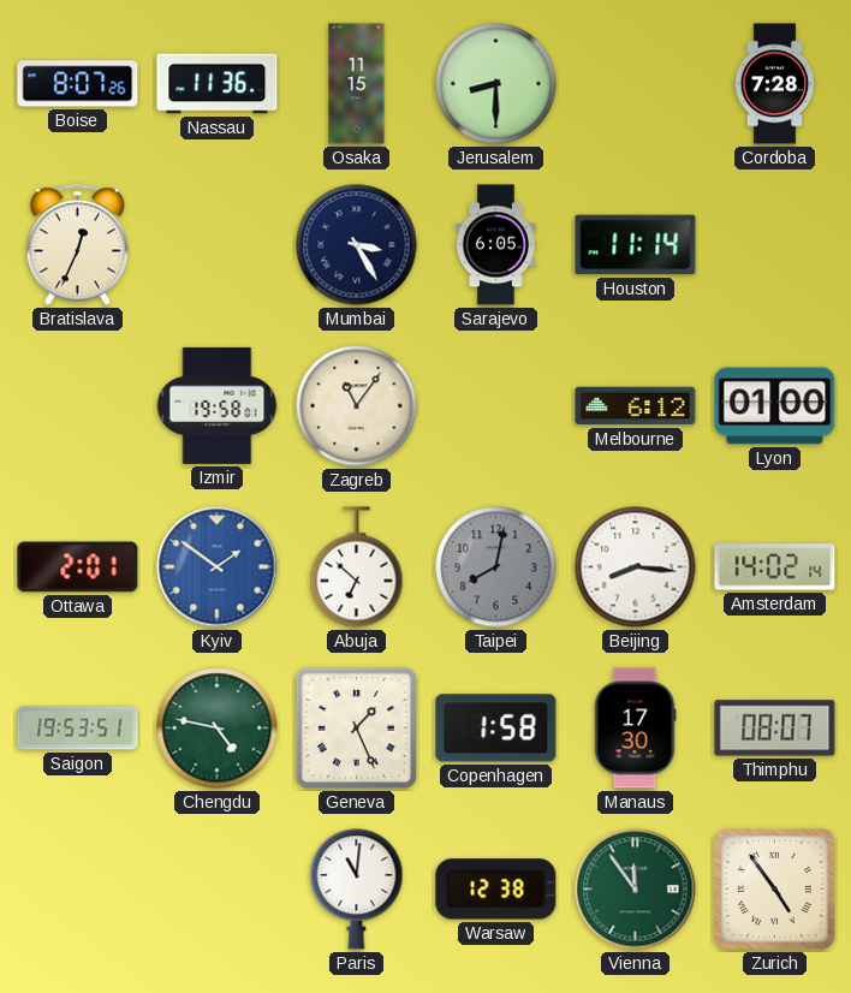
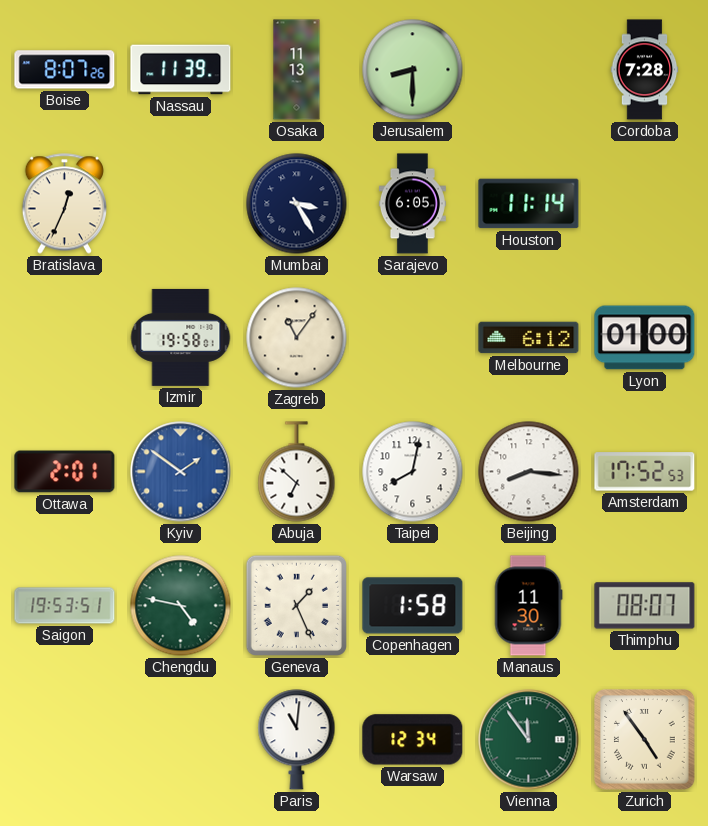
Nassau: 11:36 -> 11:39
Osaka: 11:15 -> 11:13
Taipei dial: grey -> white
Amsterdam: 14:02 -> 17:52
Manaus: 17:30 -> 11:30
Warsaw: 12:38 -> 12:34
